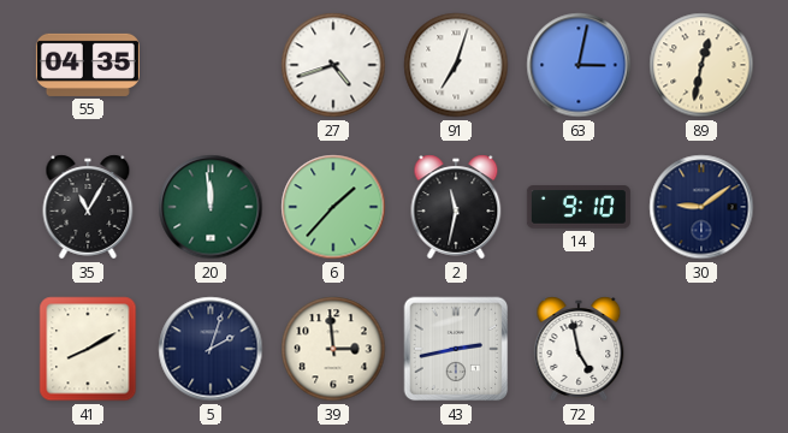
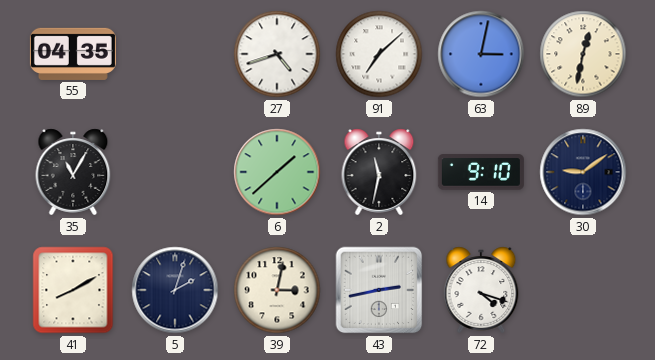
91: 7:03 -> 7:08
20: 11:59 -> none
6: 1:37 -> 1:38
39: 2:59 -> 3:02
72: 4:58 -> 4:18
